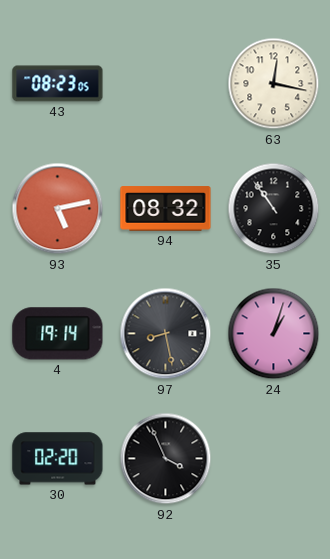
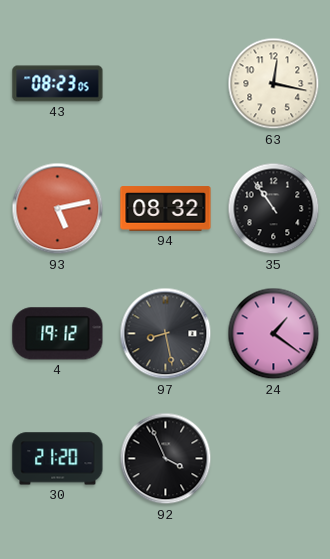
4: 19:14 -> 19:12
24: 1:03 -> 1:21
30: 02:20 -> 21:20
